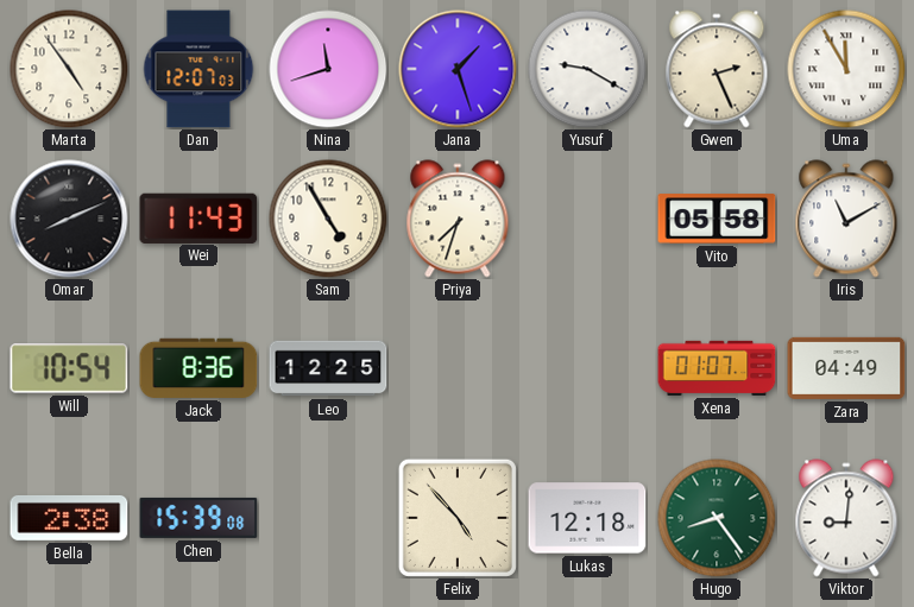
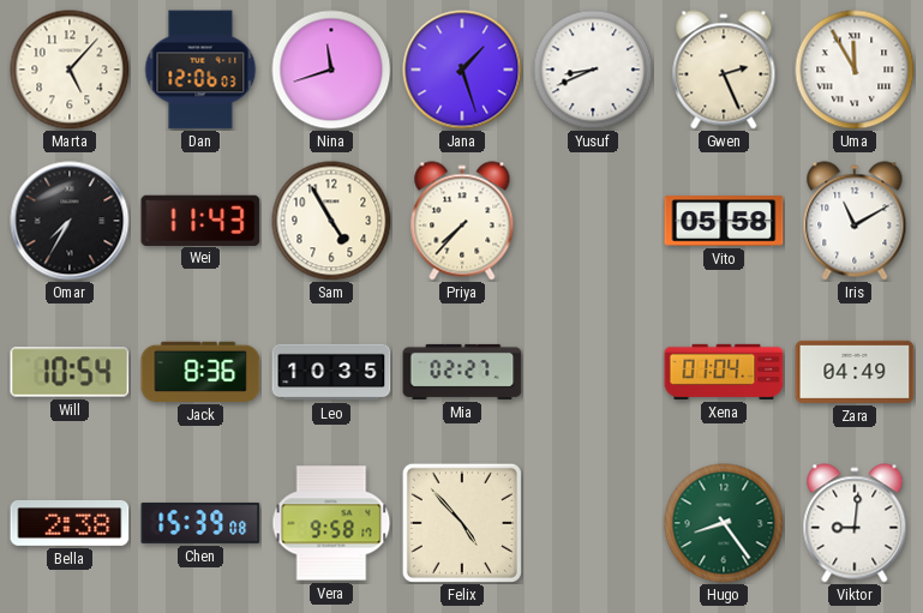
Marta: 4:54 -> 5:07
Dan: 12:07 -> 12:06
Yusuf: 9:20 -> 8:41
Omar: 8:11 -> 7:35
Priya: 7:33 -> 7:37
Leo: 12:25 -> 10:35
Mia: none -> 02:27
Xena: 01:07 -> 01:04
Vera: none -> 9:58
Lukas: 12:18 -> none
